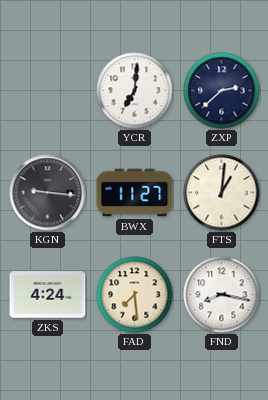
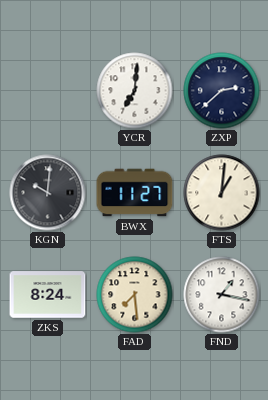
KGN: 9:16 -> 10:01
ZKS: 4:24 -> 8:24
FND: 8:17 -> 1:17
